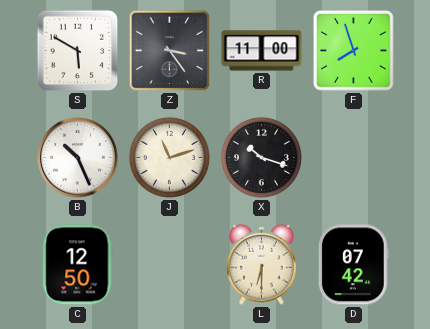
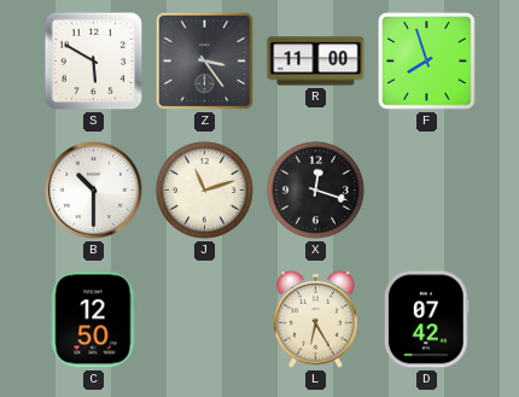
B: 10:26 -> 10:30
X: 10:18 -> 12:18
L: 6:30 -> 6:25
